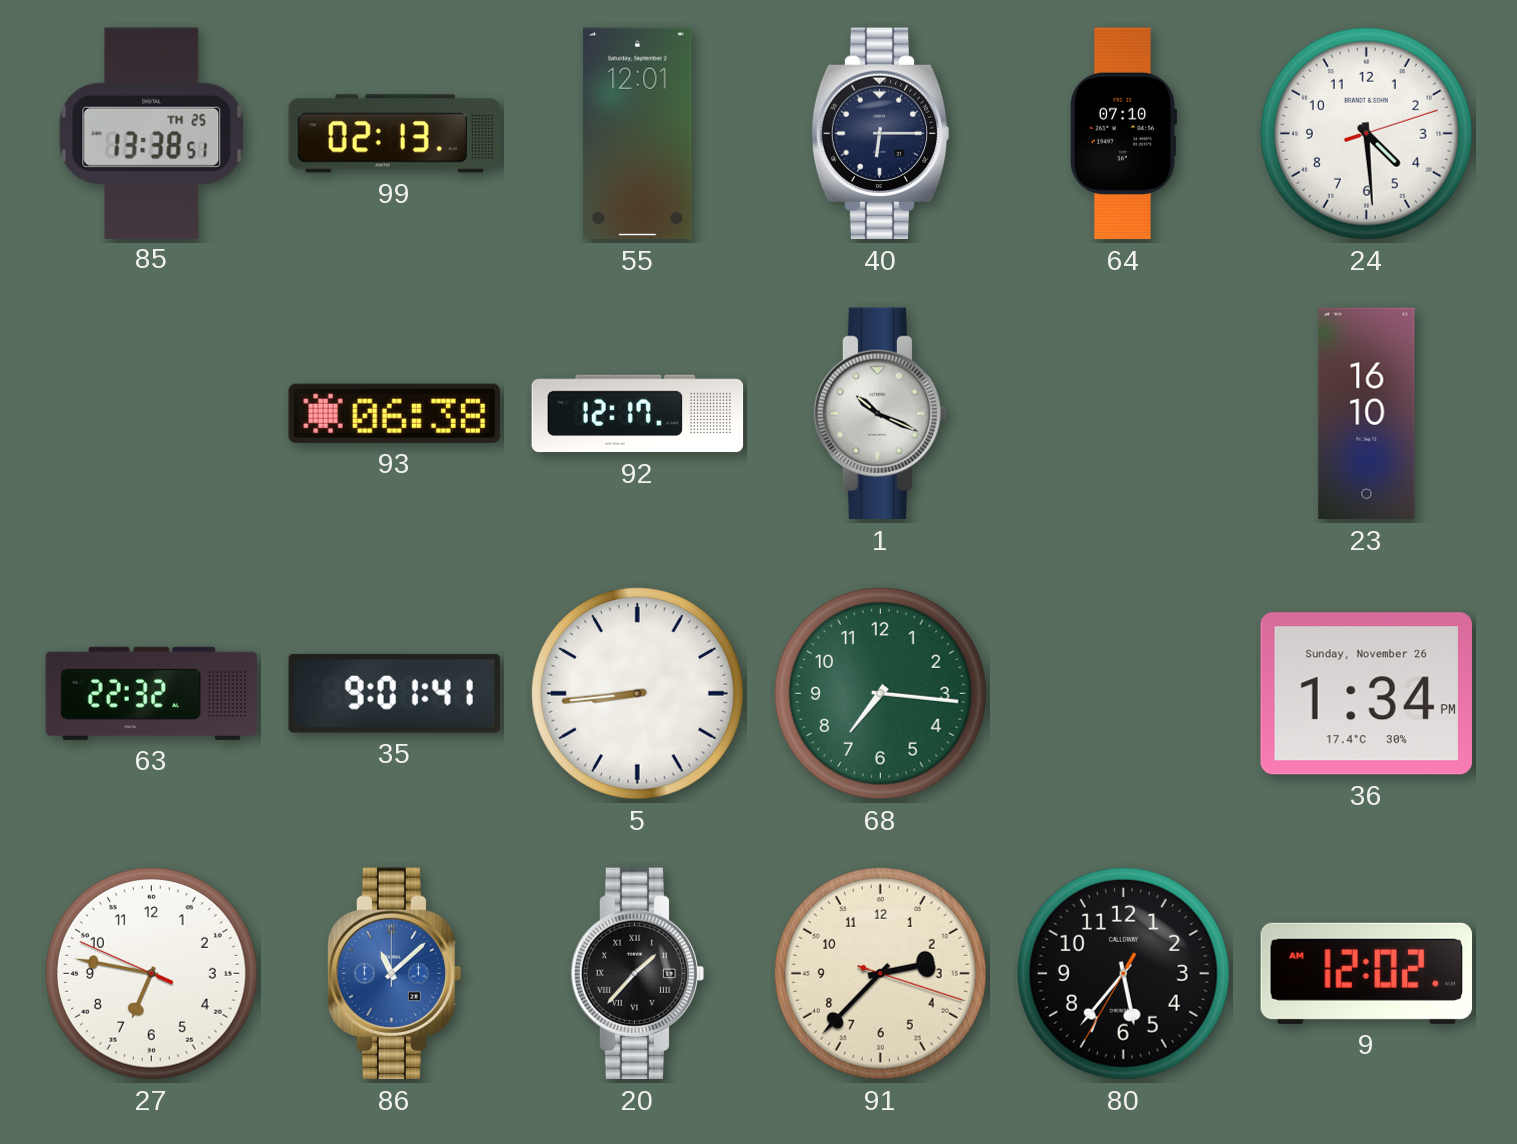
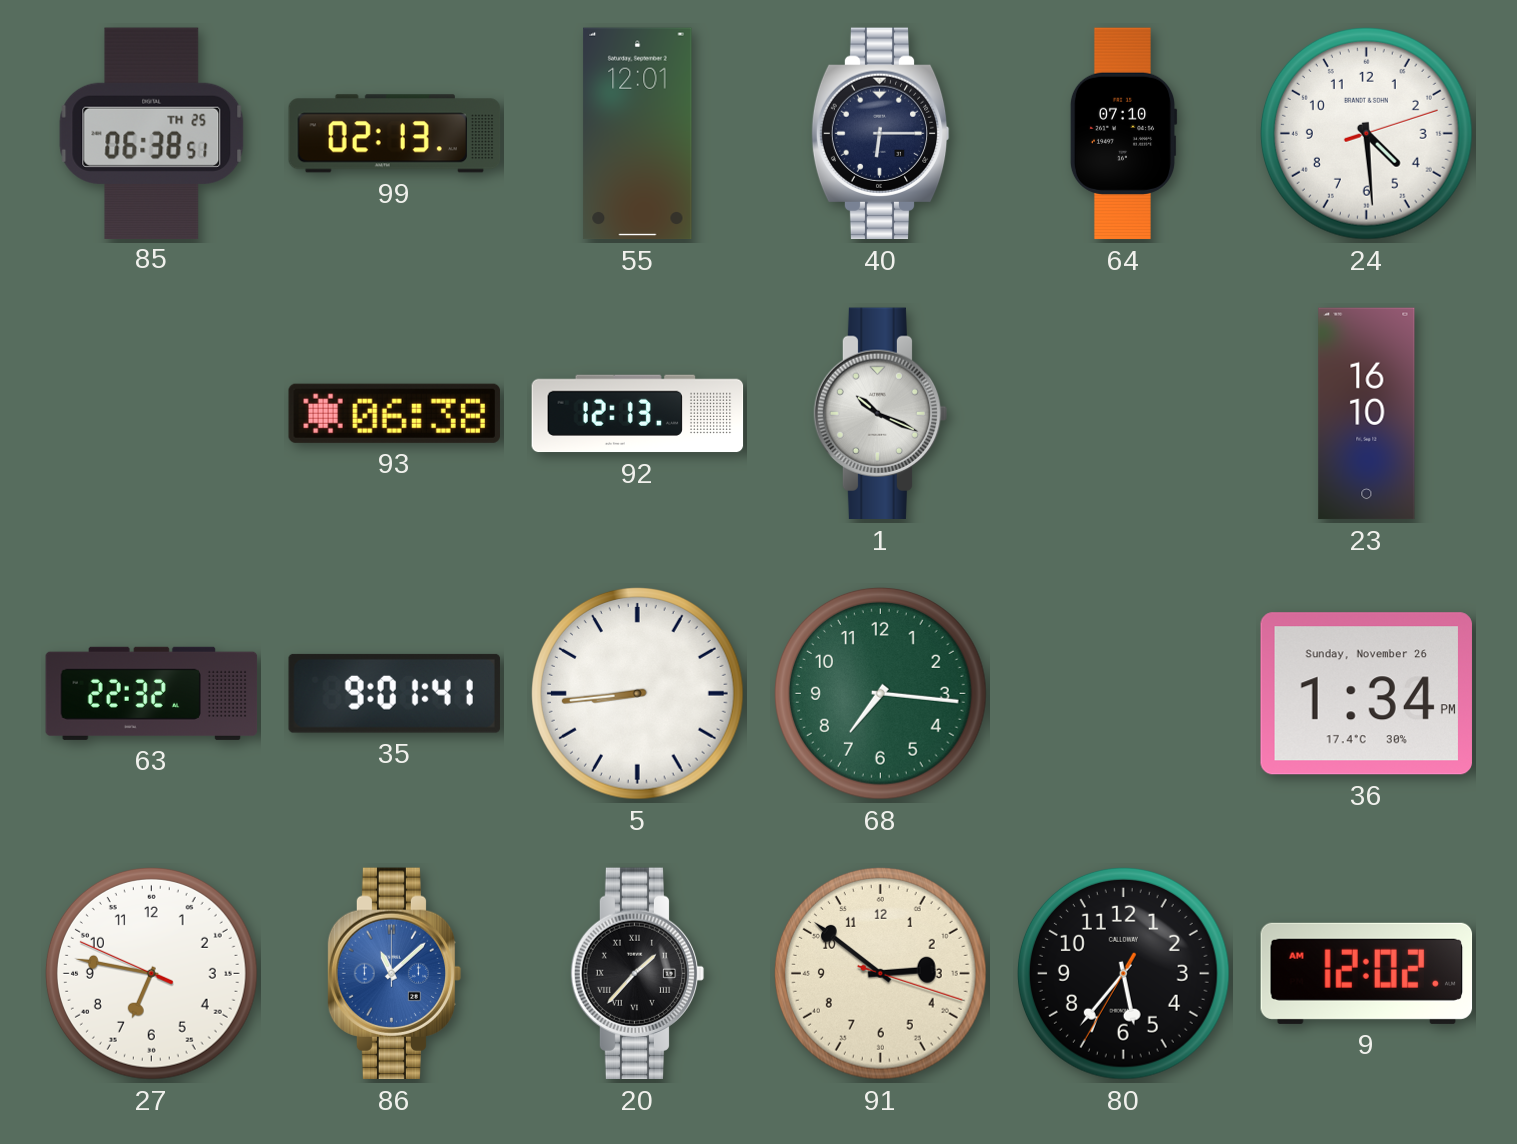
85: 13:38 -> 06:38
92: 12:17 -> 12:13
91: 2:37 -> 2:51
